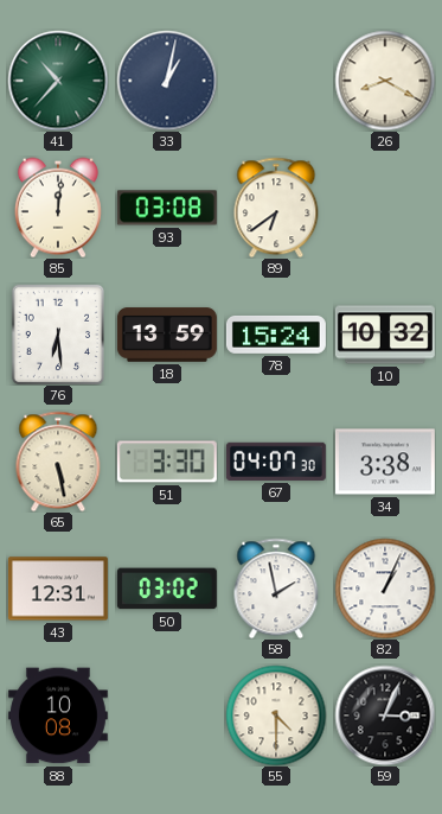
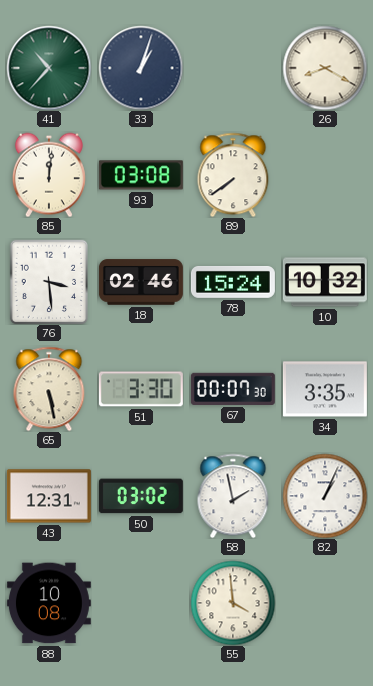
33: 1:02 -> 1:03
89: 6:39 -> 7:39
76: 6:29 -> 3:29
18: 13:59 -> 02:46
67: 04:07 -> 00:07
34: 3:38 -> 3:35
55: 4:30 -> 3:59
59: 3:04 -> none
